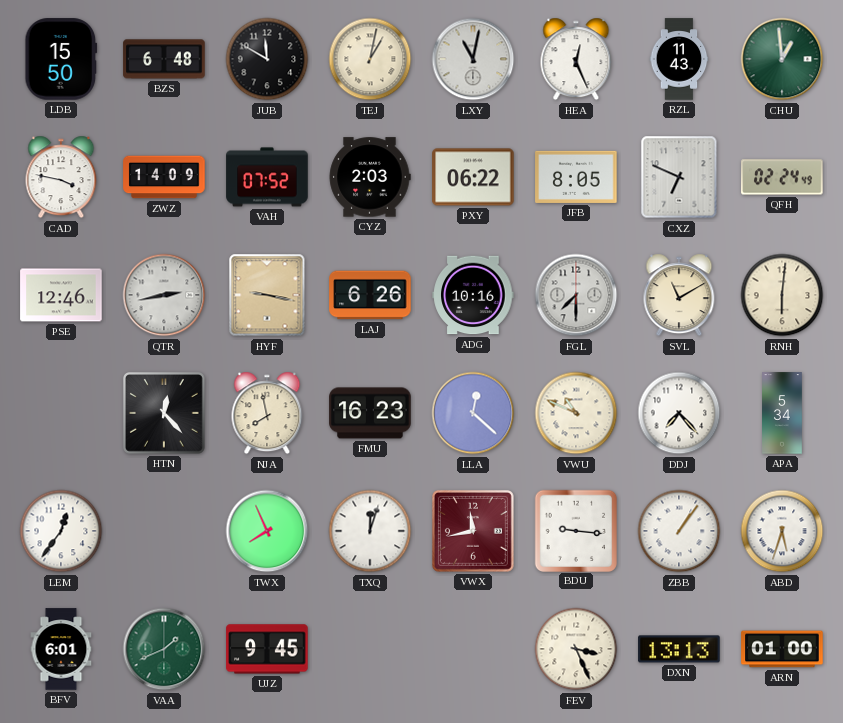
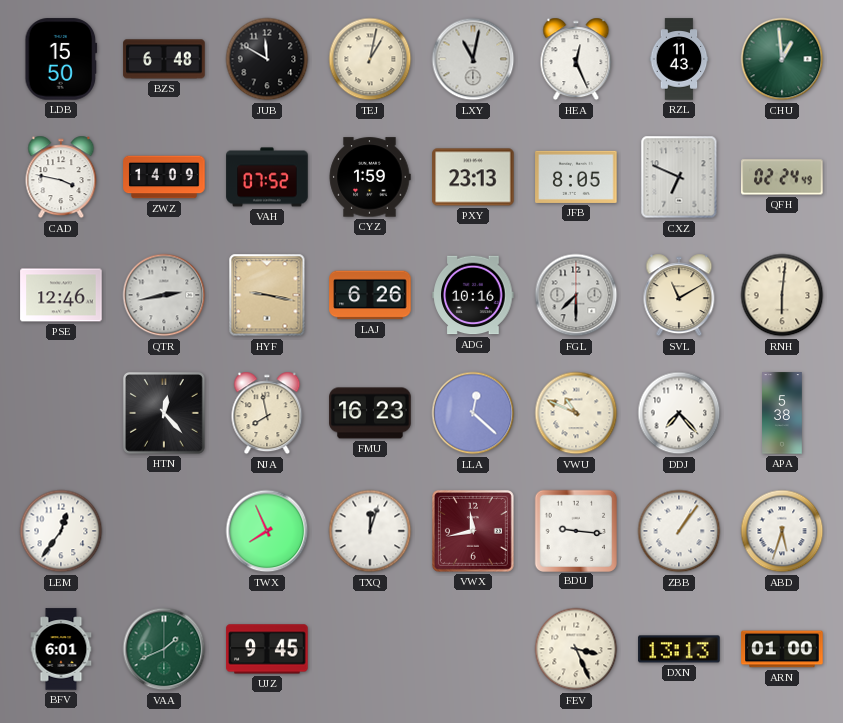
CYZ: 2:03 -> 1:59
PXY: 06:22 -> 23:13
APA: 5:34 -> 5:38
